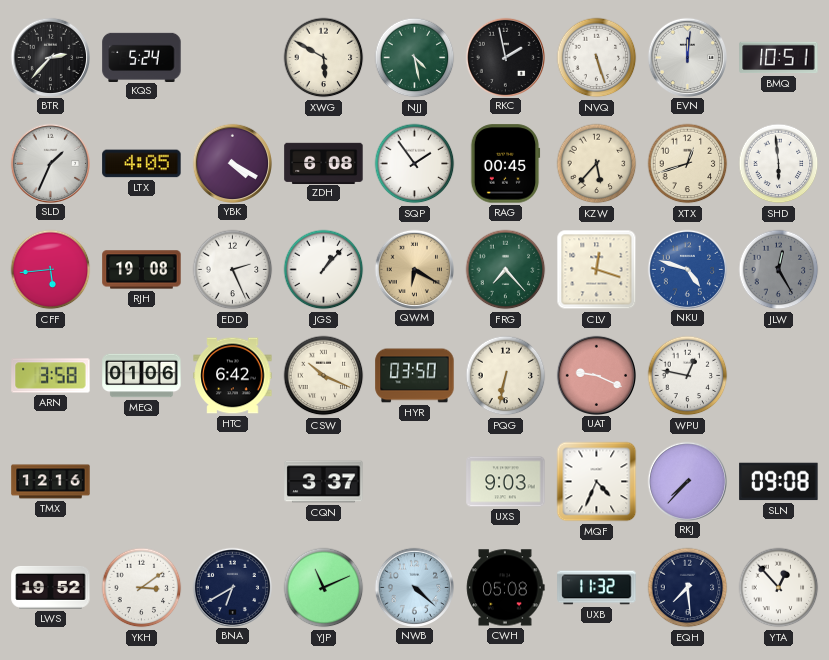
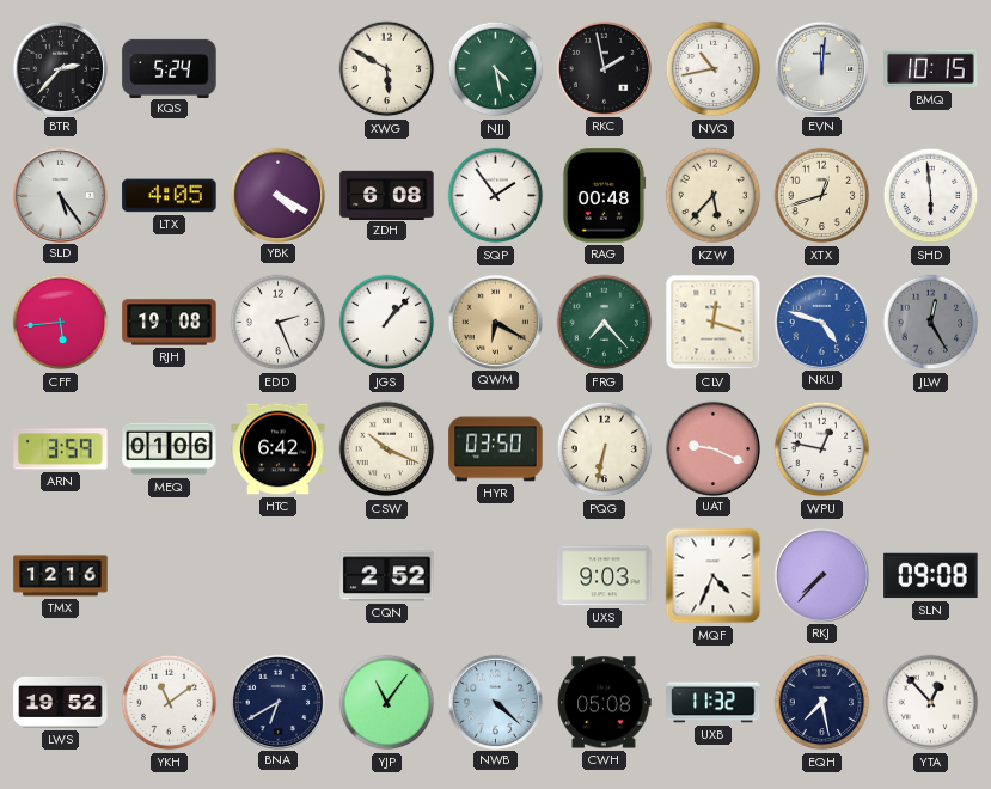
NVQ: 5:27 -> 10:43
BMQ: 10:51 -> 10:15
SLD: 1:34 -> 5:24
RAG: 00:45 -> 00:48
ARN: 3:58 -> 3:59
CQN: 3:37 -> 2:52
YKH: 3:09 -> 11:09
YJP: 11:11 -> 11:06
EQH: 7:29 -> 7:28
